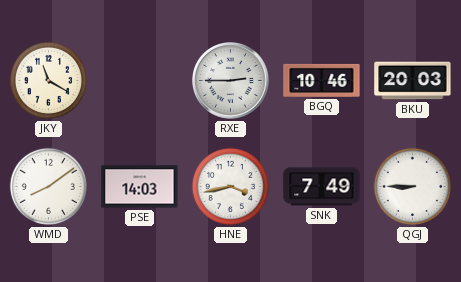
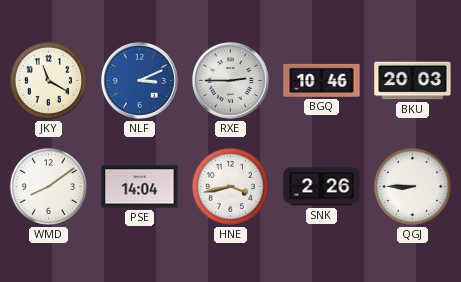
NLF: none -> 3:11
PSE: 14:03 -> 14:04
SNK: 7:49 -> 2:26
